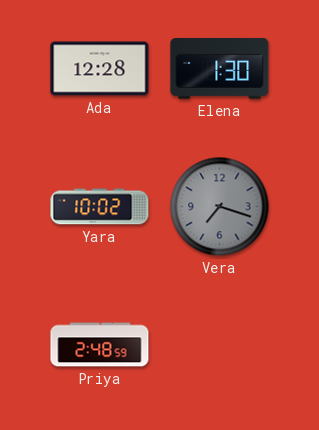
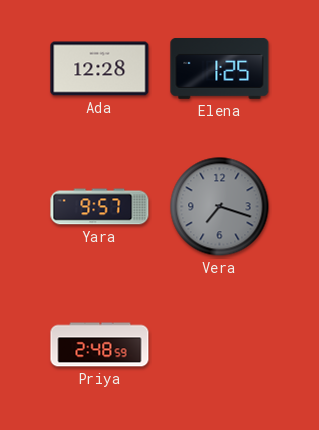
Elena: 1:30 -> 1:25
Yara: 10:02 -> 9:57
